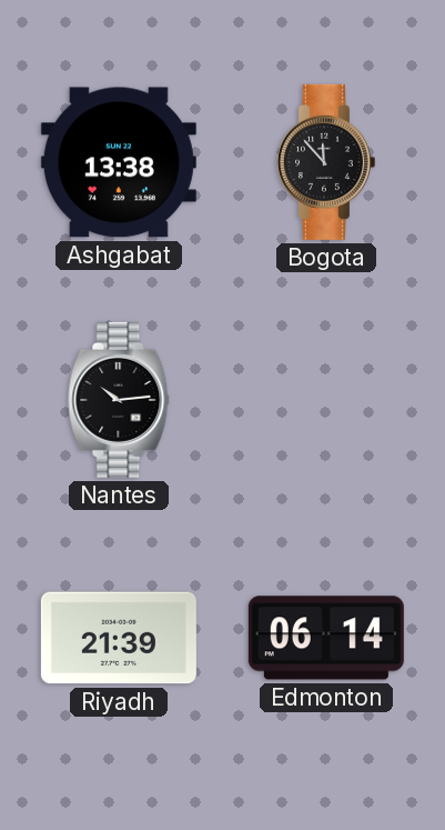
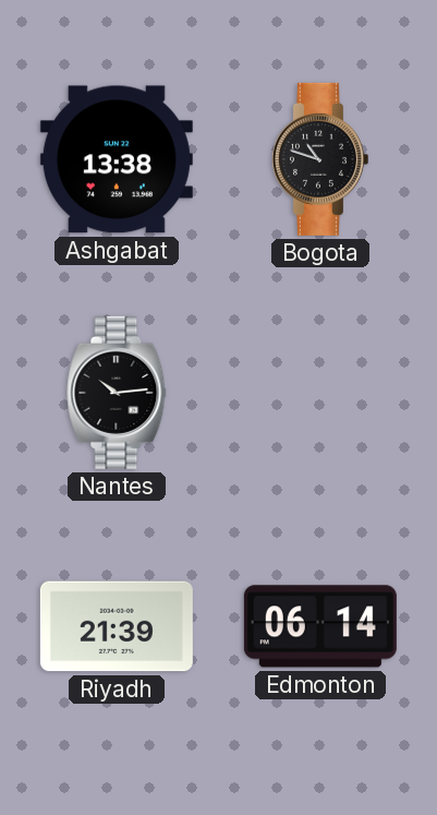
Bogota: 11:53 -> 10:48
